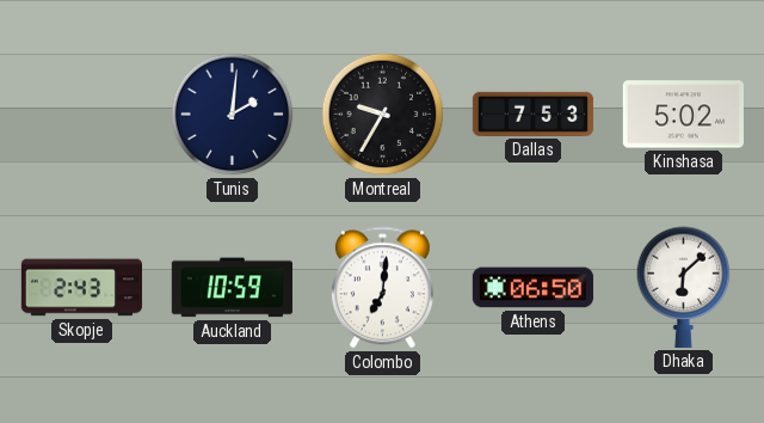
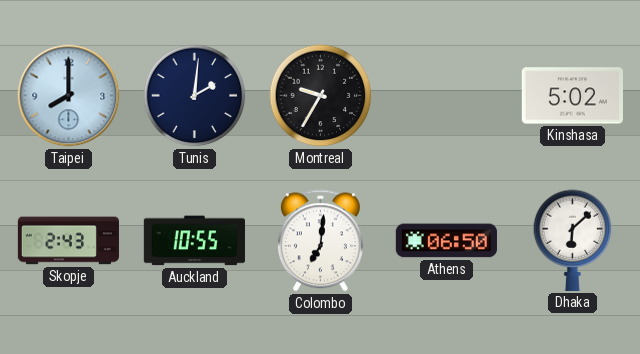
Taipei: none -> 8:00
Dallas: 7:53 -> none
Auckland: 10:59 -> 10:55
